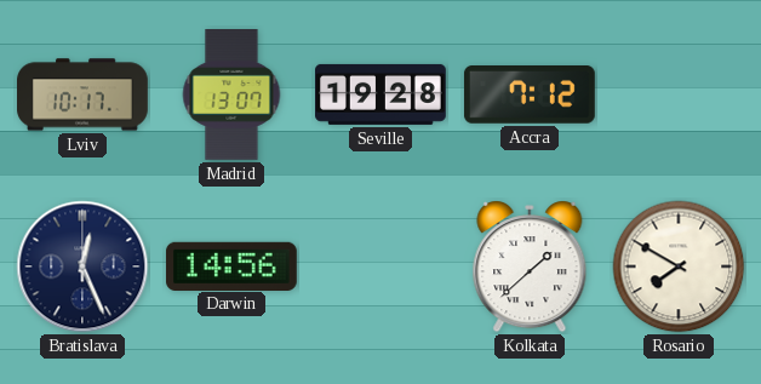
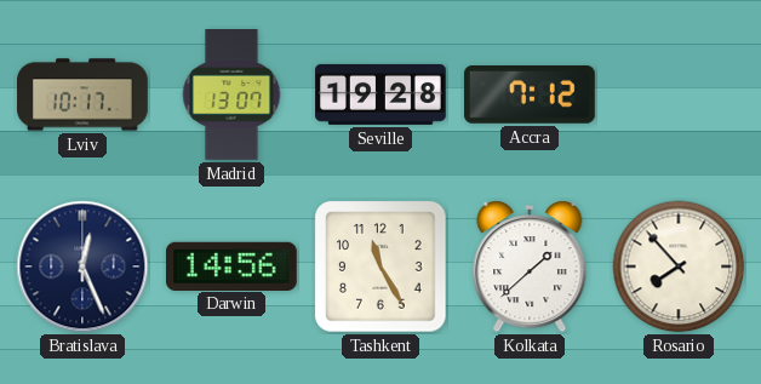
Tashkent: none -> 11:25
Rosario: 7:50 -> 7:53
